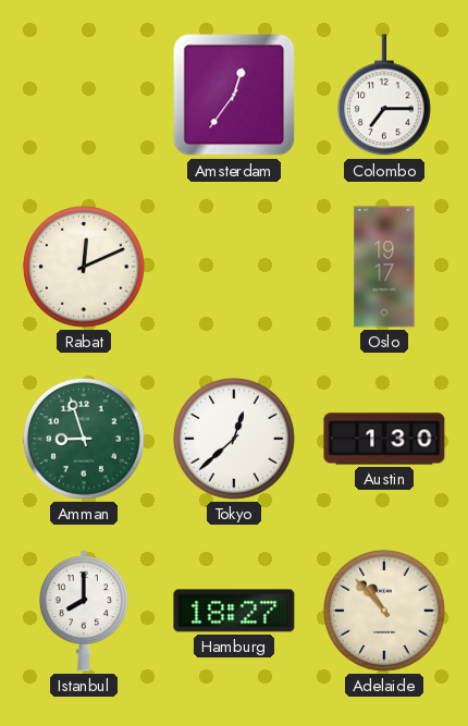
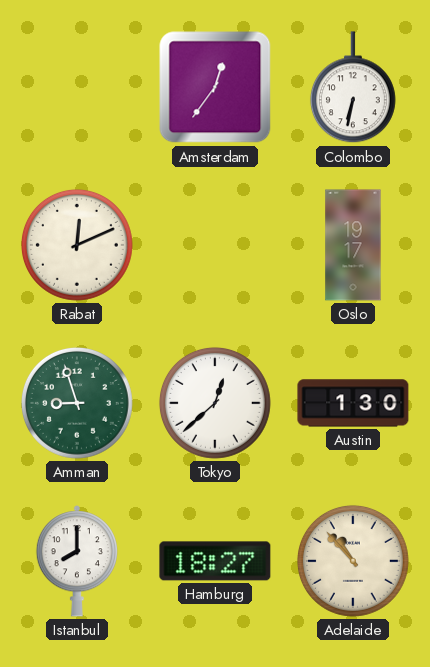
Colombo: 7:15 -> 6:32
